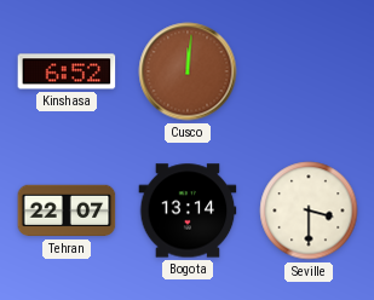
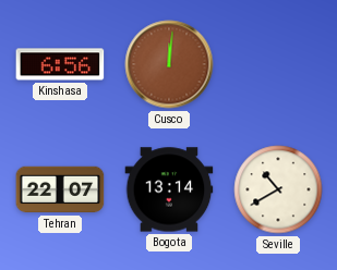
Kinshasa: 6:52 -> 6:56
Seville: 3:30 -> 10:40
